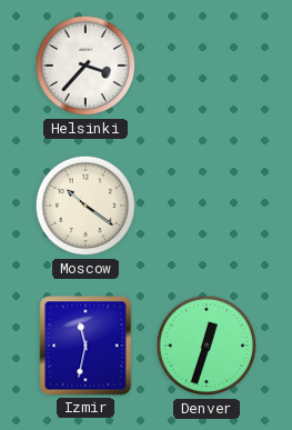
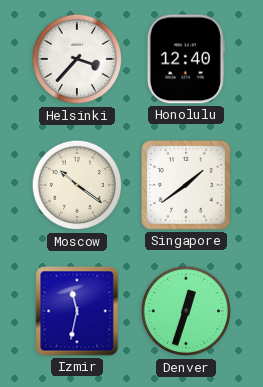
Honolulu: none -> 12:40
Singapore: none -> 1:39
